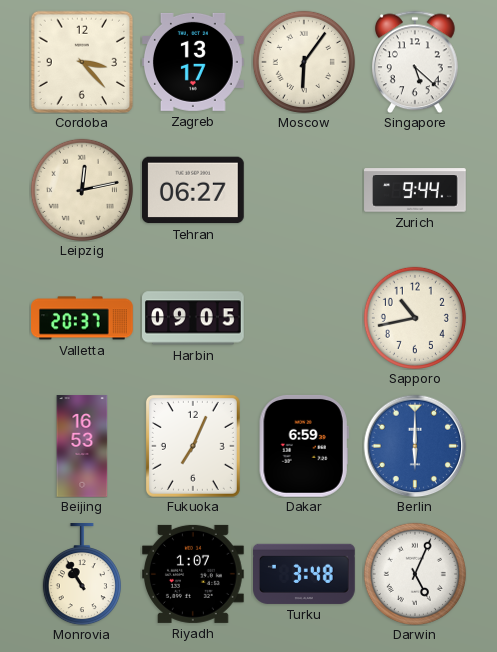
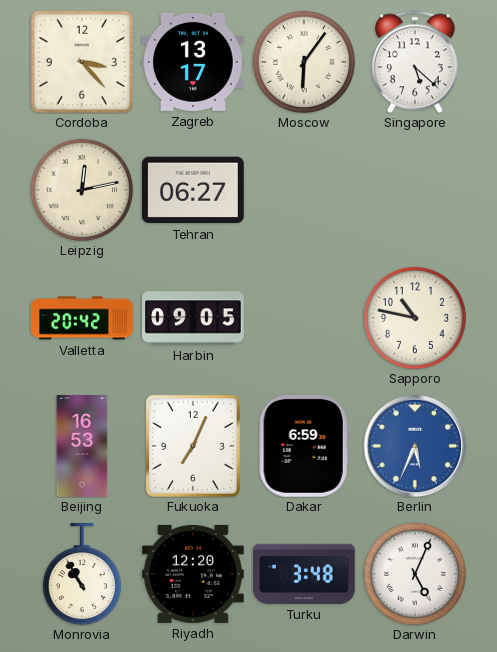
Zurich: 9:44 -> none
Valletta: 20:37 -> 20:42
Sapporo: 10:43 -> 10:47
Berlin: 6:00 -> 5:34
Riyadh: 1:07 -> 12:20
